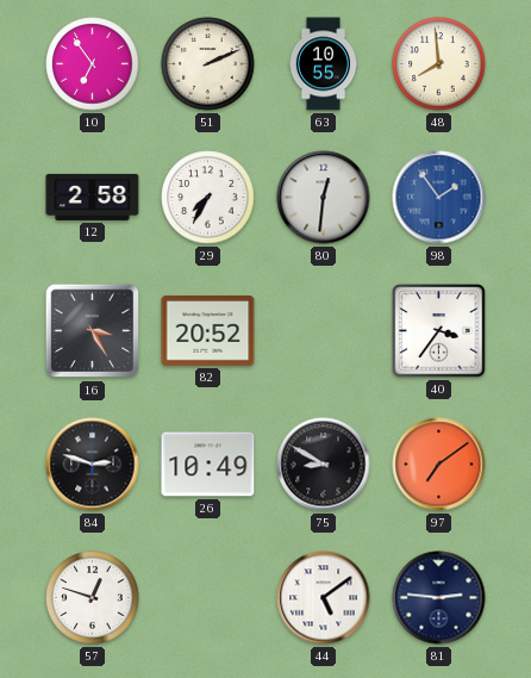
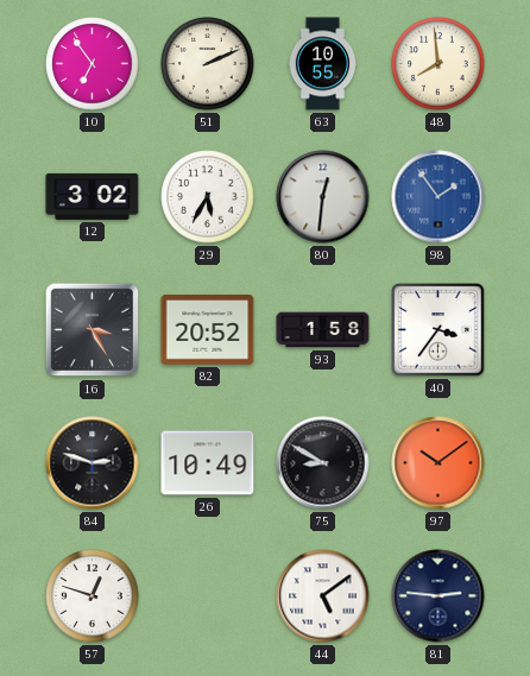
12: 2:58 -> 3:02
29: 7:35 -> 5:35
93: none -> 1:58
97: 7:09 -> 10:09
